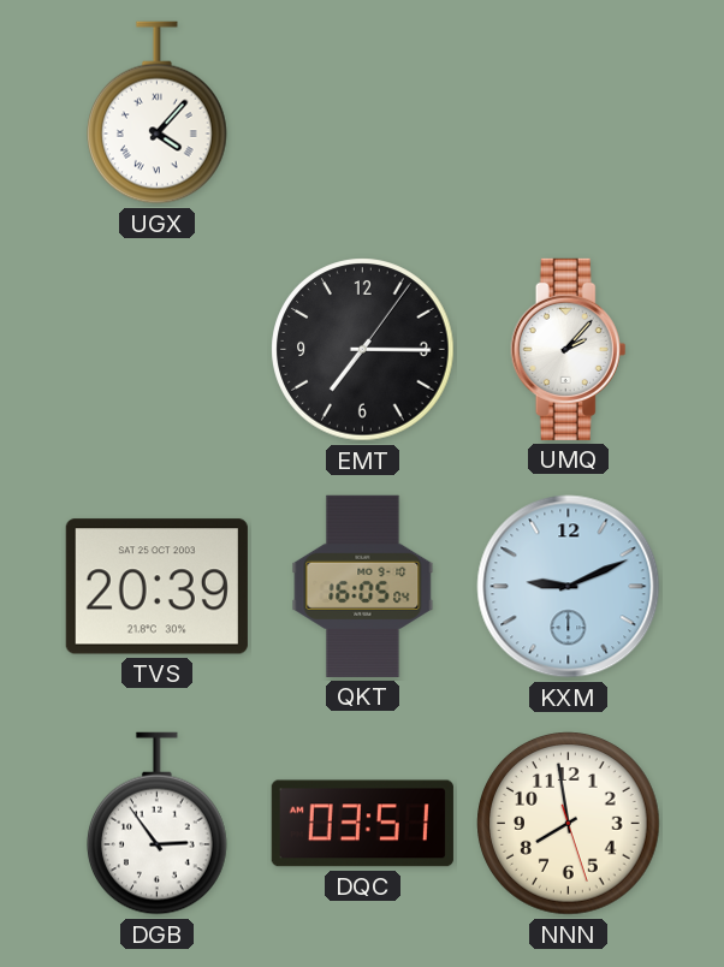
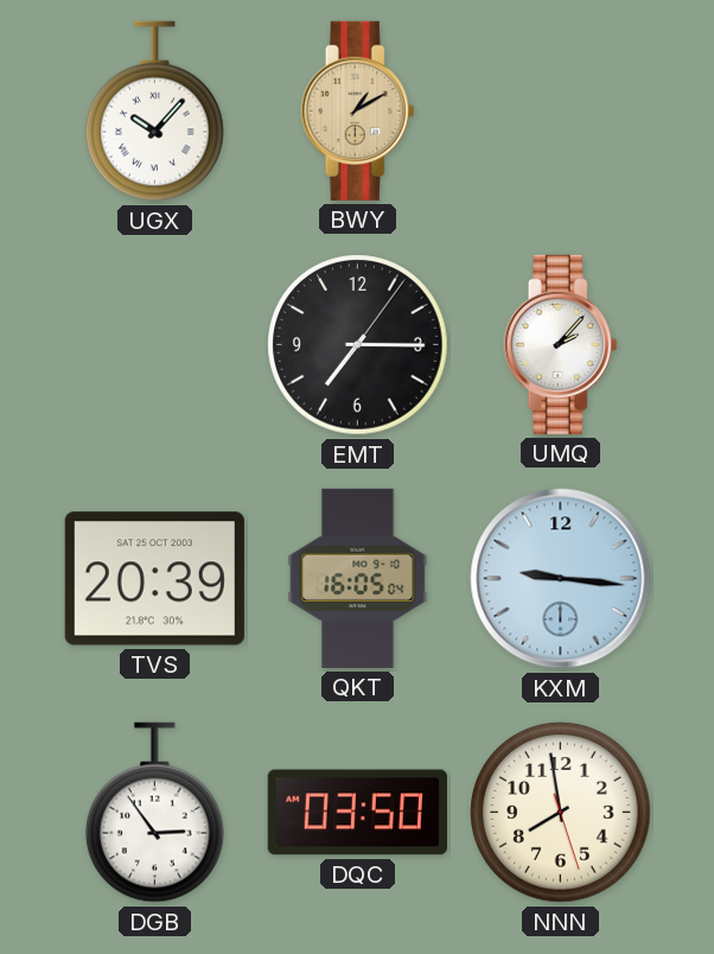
UGX: 4:07 -> 10:07
BWY: none -> 1:10
KXM: 9:11 -> 9:16
DQC: 03:51 -> 03:50
